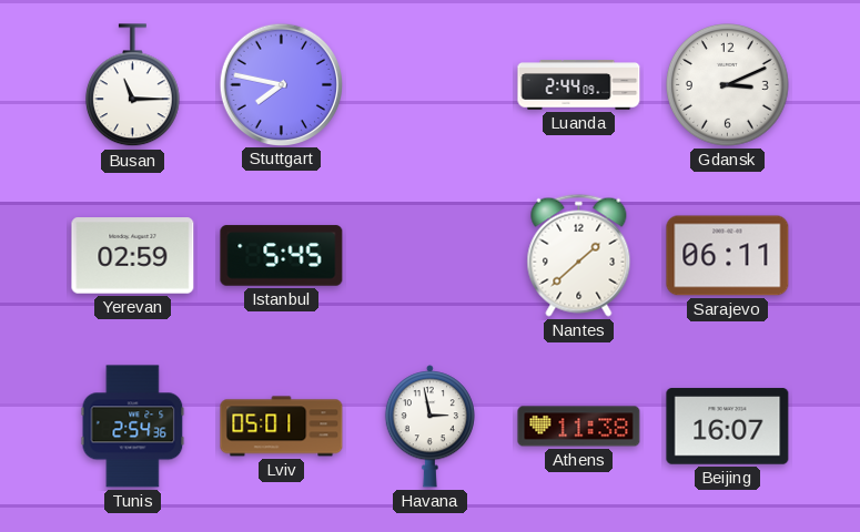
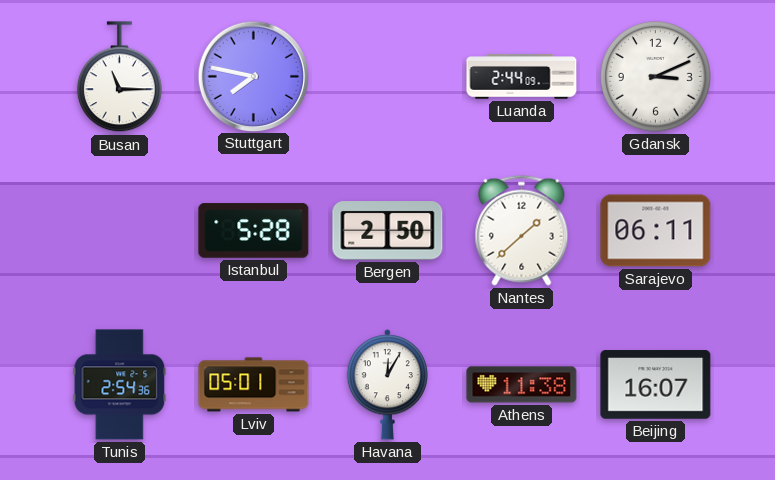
Yerevan: 02:59 -> none
Istanbul: 5:45 -> 5:28
Bergen: none -> 2:50
Havana: 2:58 -> 12:05
